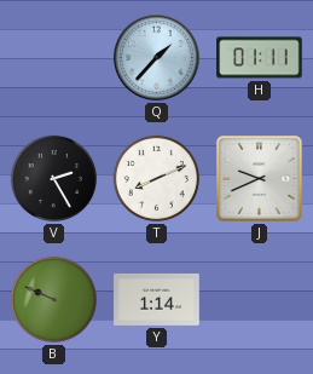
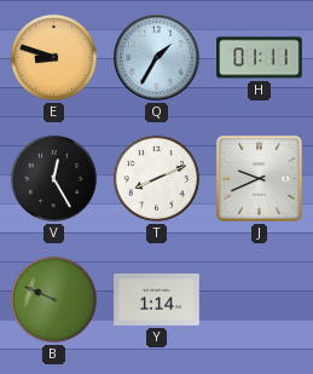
E: none -> 8:48
Q: 1:37 -> 1:35
V: 2:25 -> 12:25
